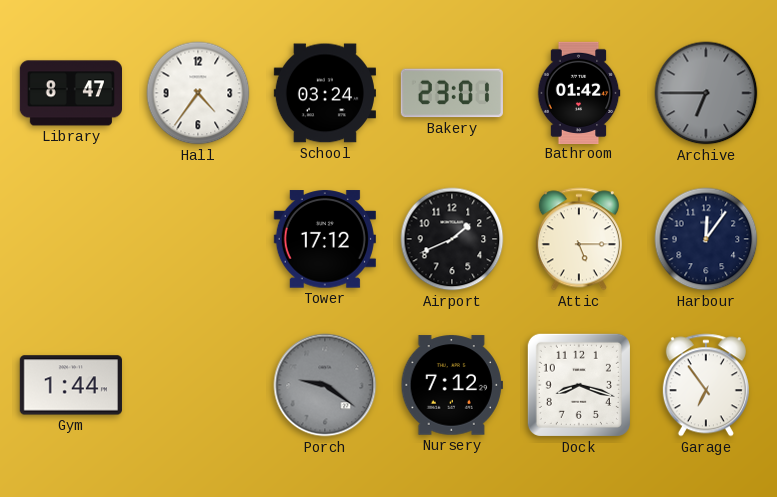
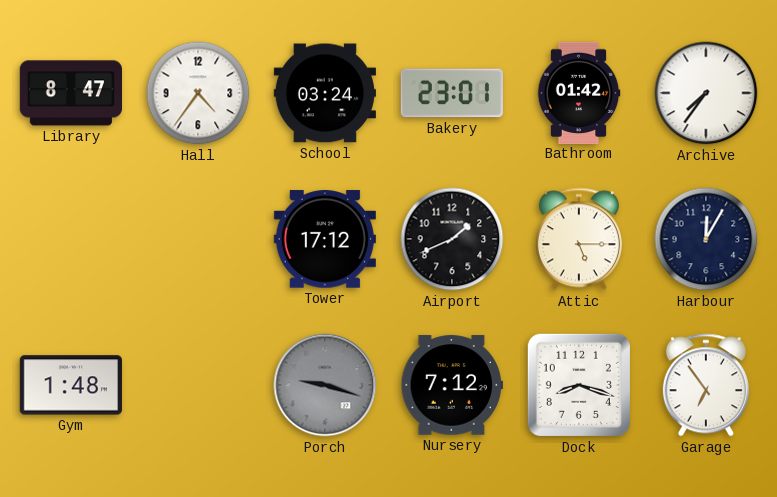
Archive: 6:45 -> 7:36
Archive dial: grey -> white
Harbour: 12:06 -> 12:05
Gym: 1:44 -> 1:48
Porch: 9:21 -> 9:18
